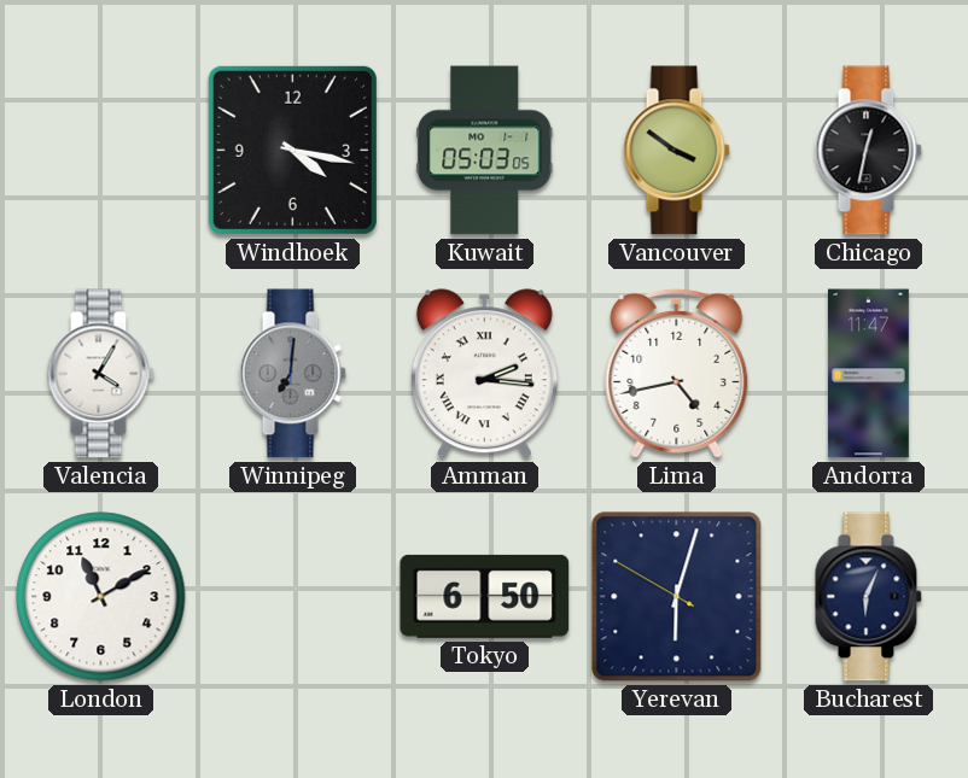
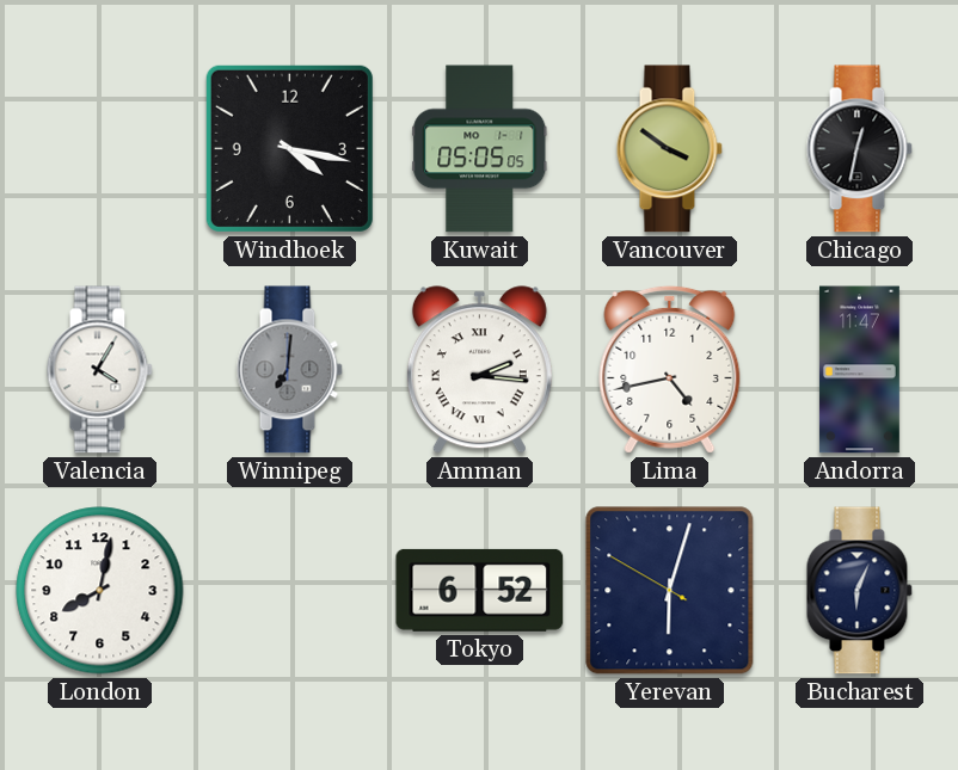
Kuwait: 05:03 -> 05:05
London: 11:10 -> 8:02
Tokyo: 6:50 -> 6:52
